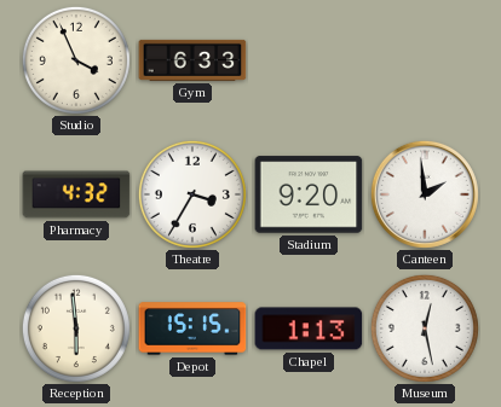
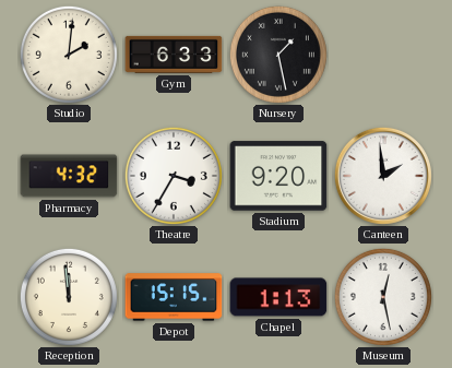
Studio: 3:56 -> 2:01
Nursery: none -> 1:28
Reception: 5:59 -> 11:59
